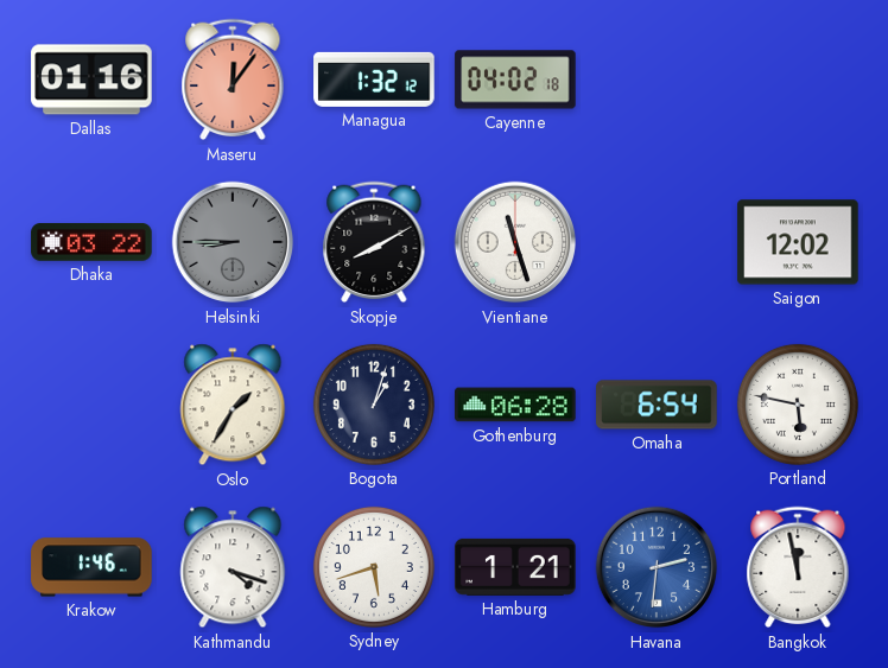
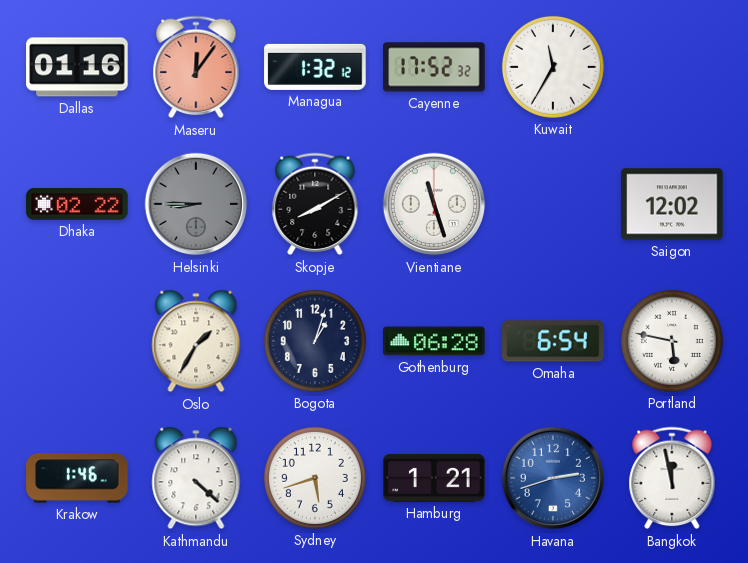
Cayenne: 04:02 -> 17:52
Kuwait: none -> 11:35
Dhaka: 03:22 -> 02:22
Kathmandu: 4:18 -> 4:22
Havana: 2:31 -> 2:42
